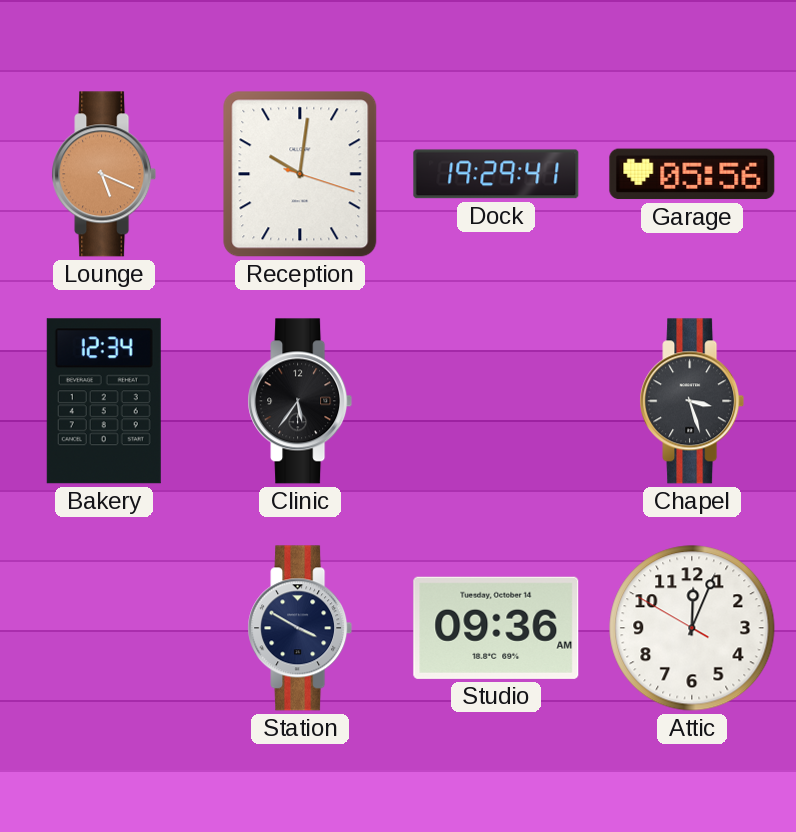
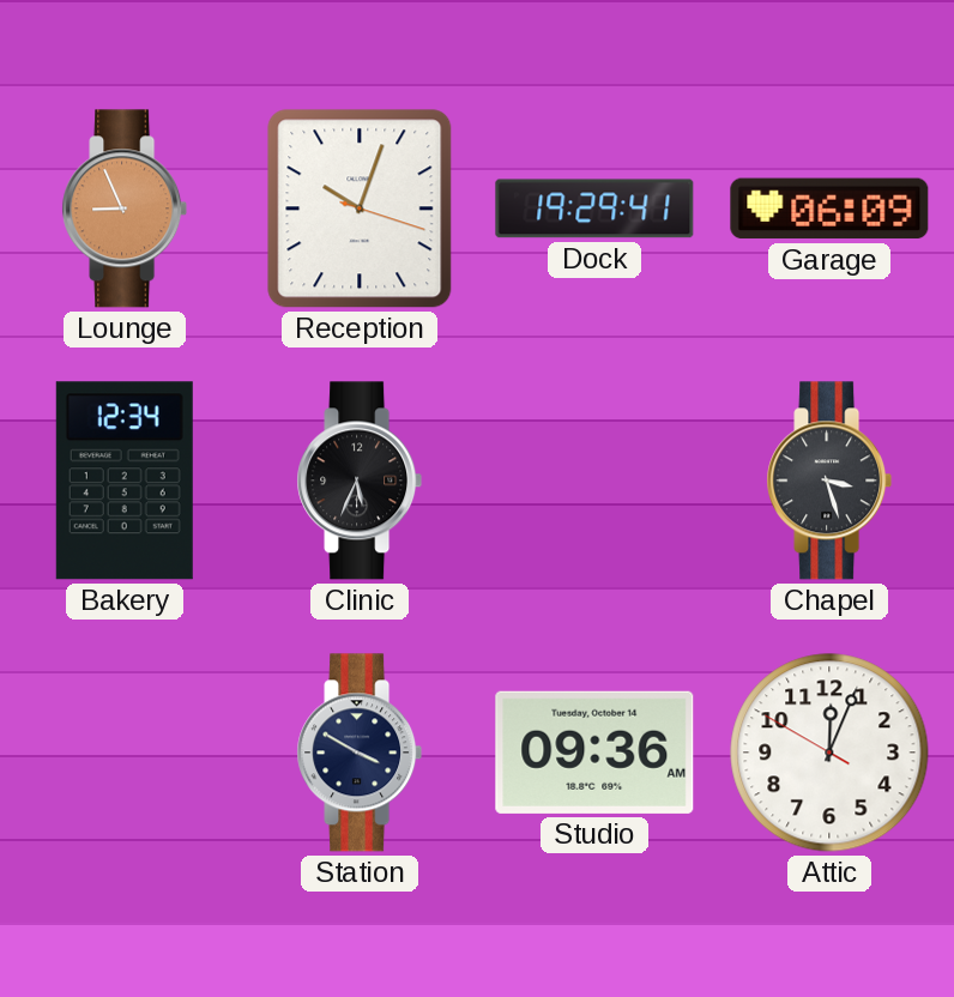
Lounge: 5:19 -> 8:56
Reception: 10:01 -> 10:03
Garage: 05:56 -> 06:09
Clinic: 5:36 -> 5:34
